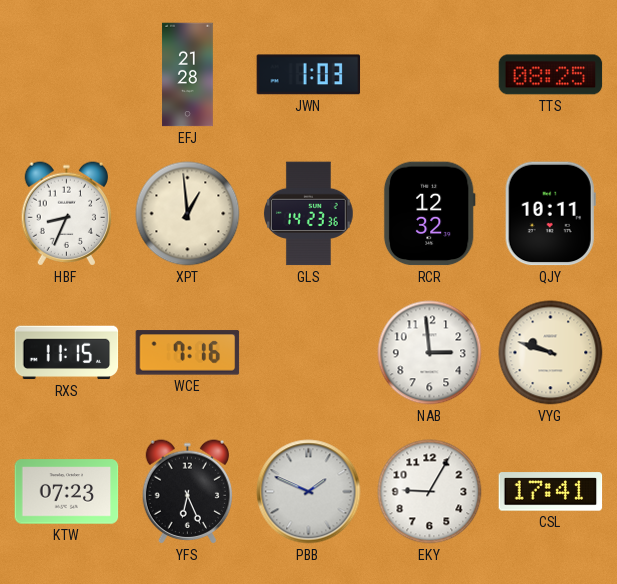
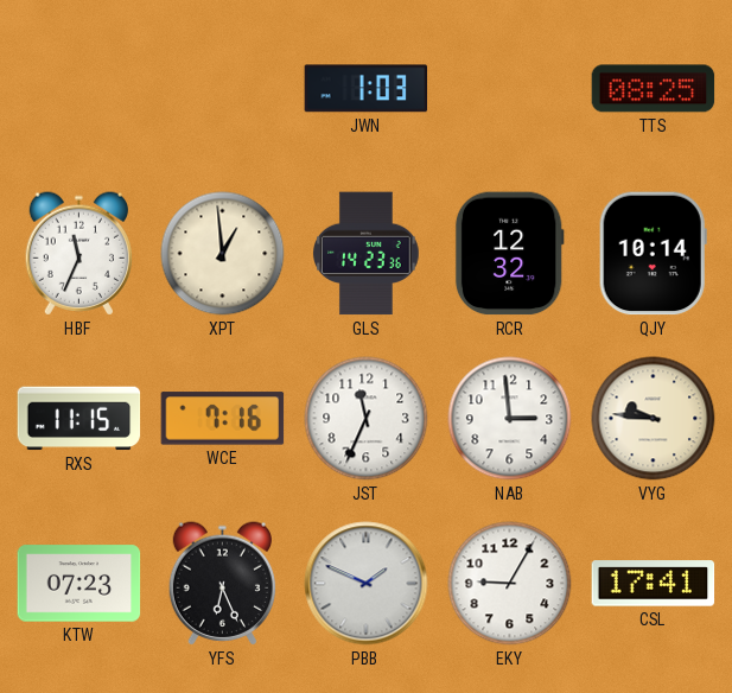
EFJ: 21:28 -> none
HBF: 8:34 -> 11:34
QJY: 10:11 -> 10:14
JST: none -> 11:34
VYG: 9:48 -> 9:46
